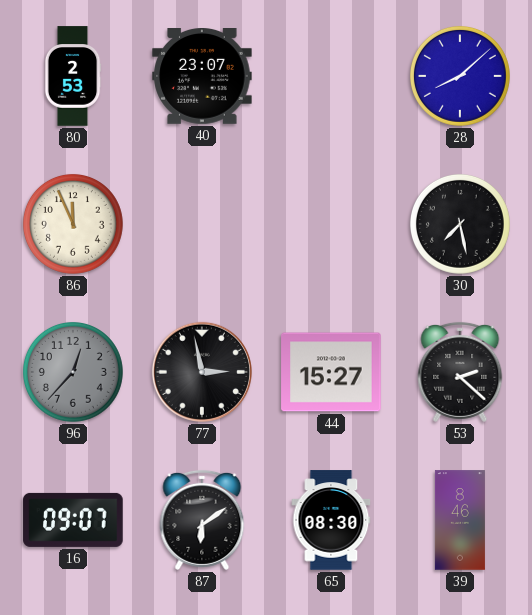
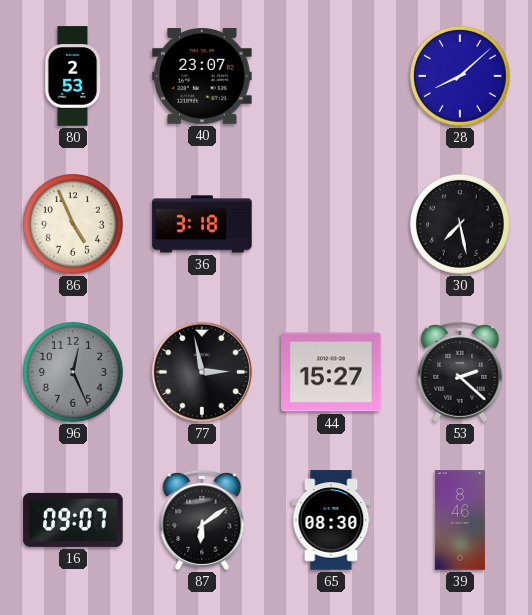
86: 11:56 -> 4:56
36: none -> 3:18
96: 12:37 -> 12:26
